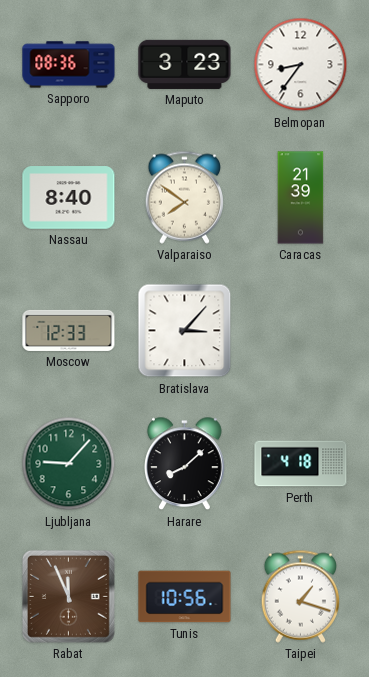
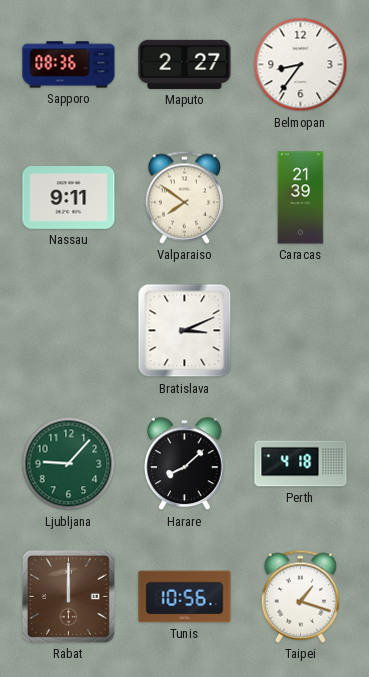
Maputo: 3:23 -> 2:27
Nassau: 8:40 -> 9:11
Moscow: 12:33 -> none
Bratislava: 3:07 -> 3:11
Rabat: 11:56 -> 12:00
